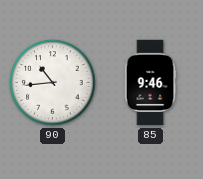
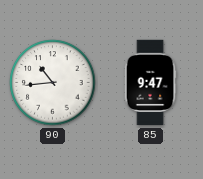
85: 9:46 -> 9:47
